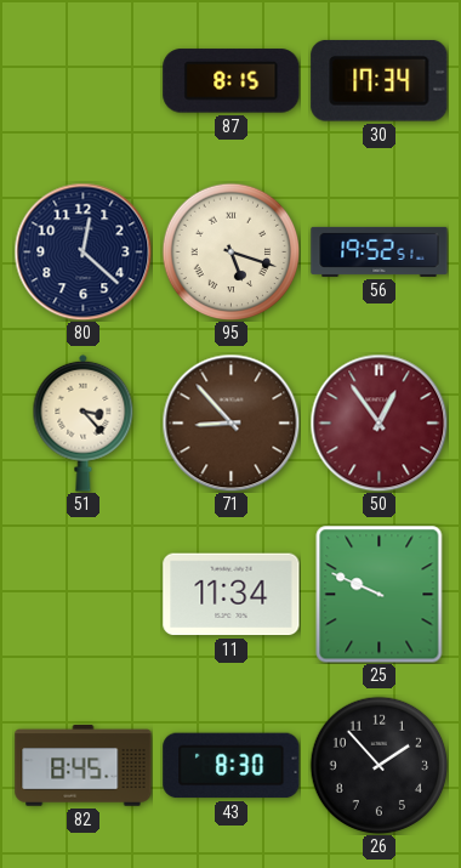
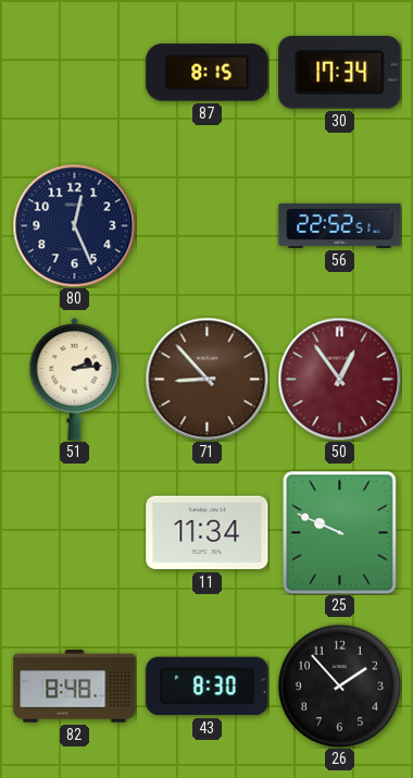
80: 12:22 -> 12:26
95: 5:18 -> none
56: 19:52 -> 22:52
51: 3:23 -> 2:14
82: 8:45 -> 8:48
